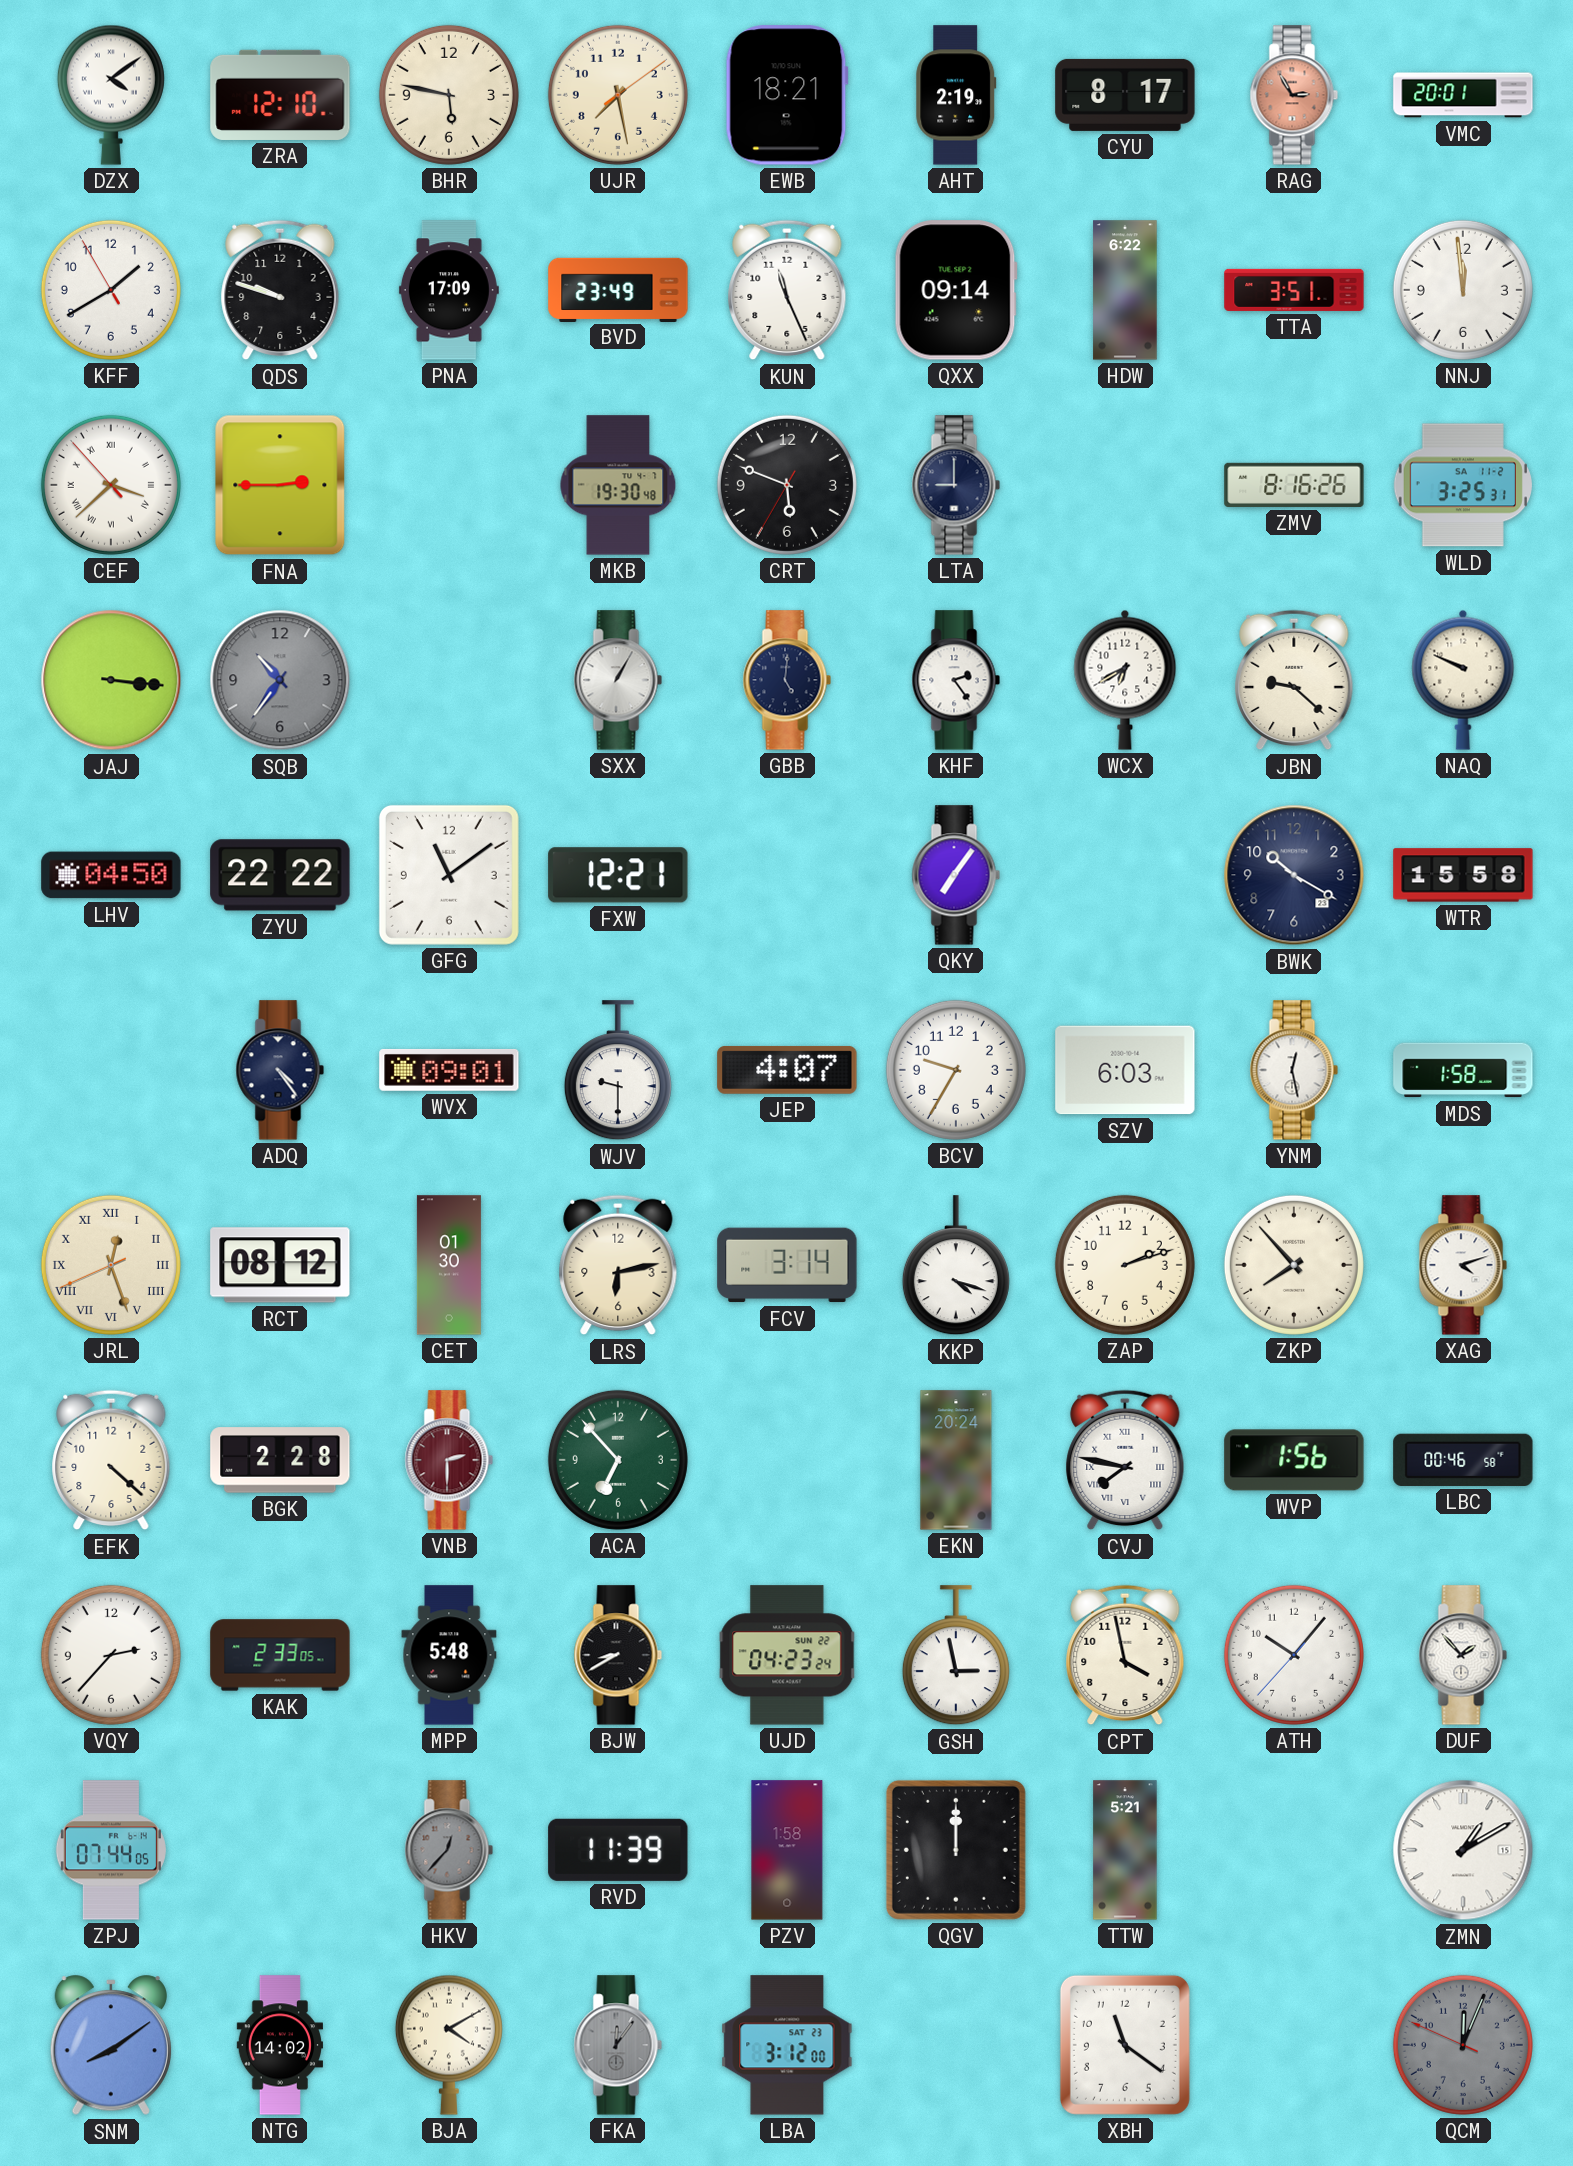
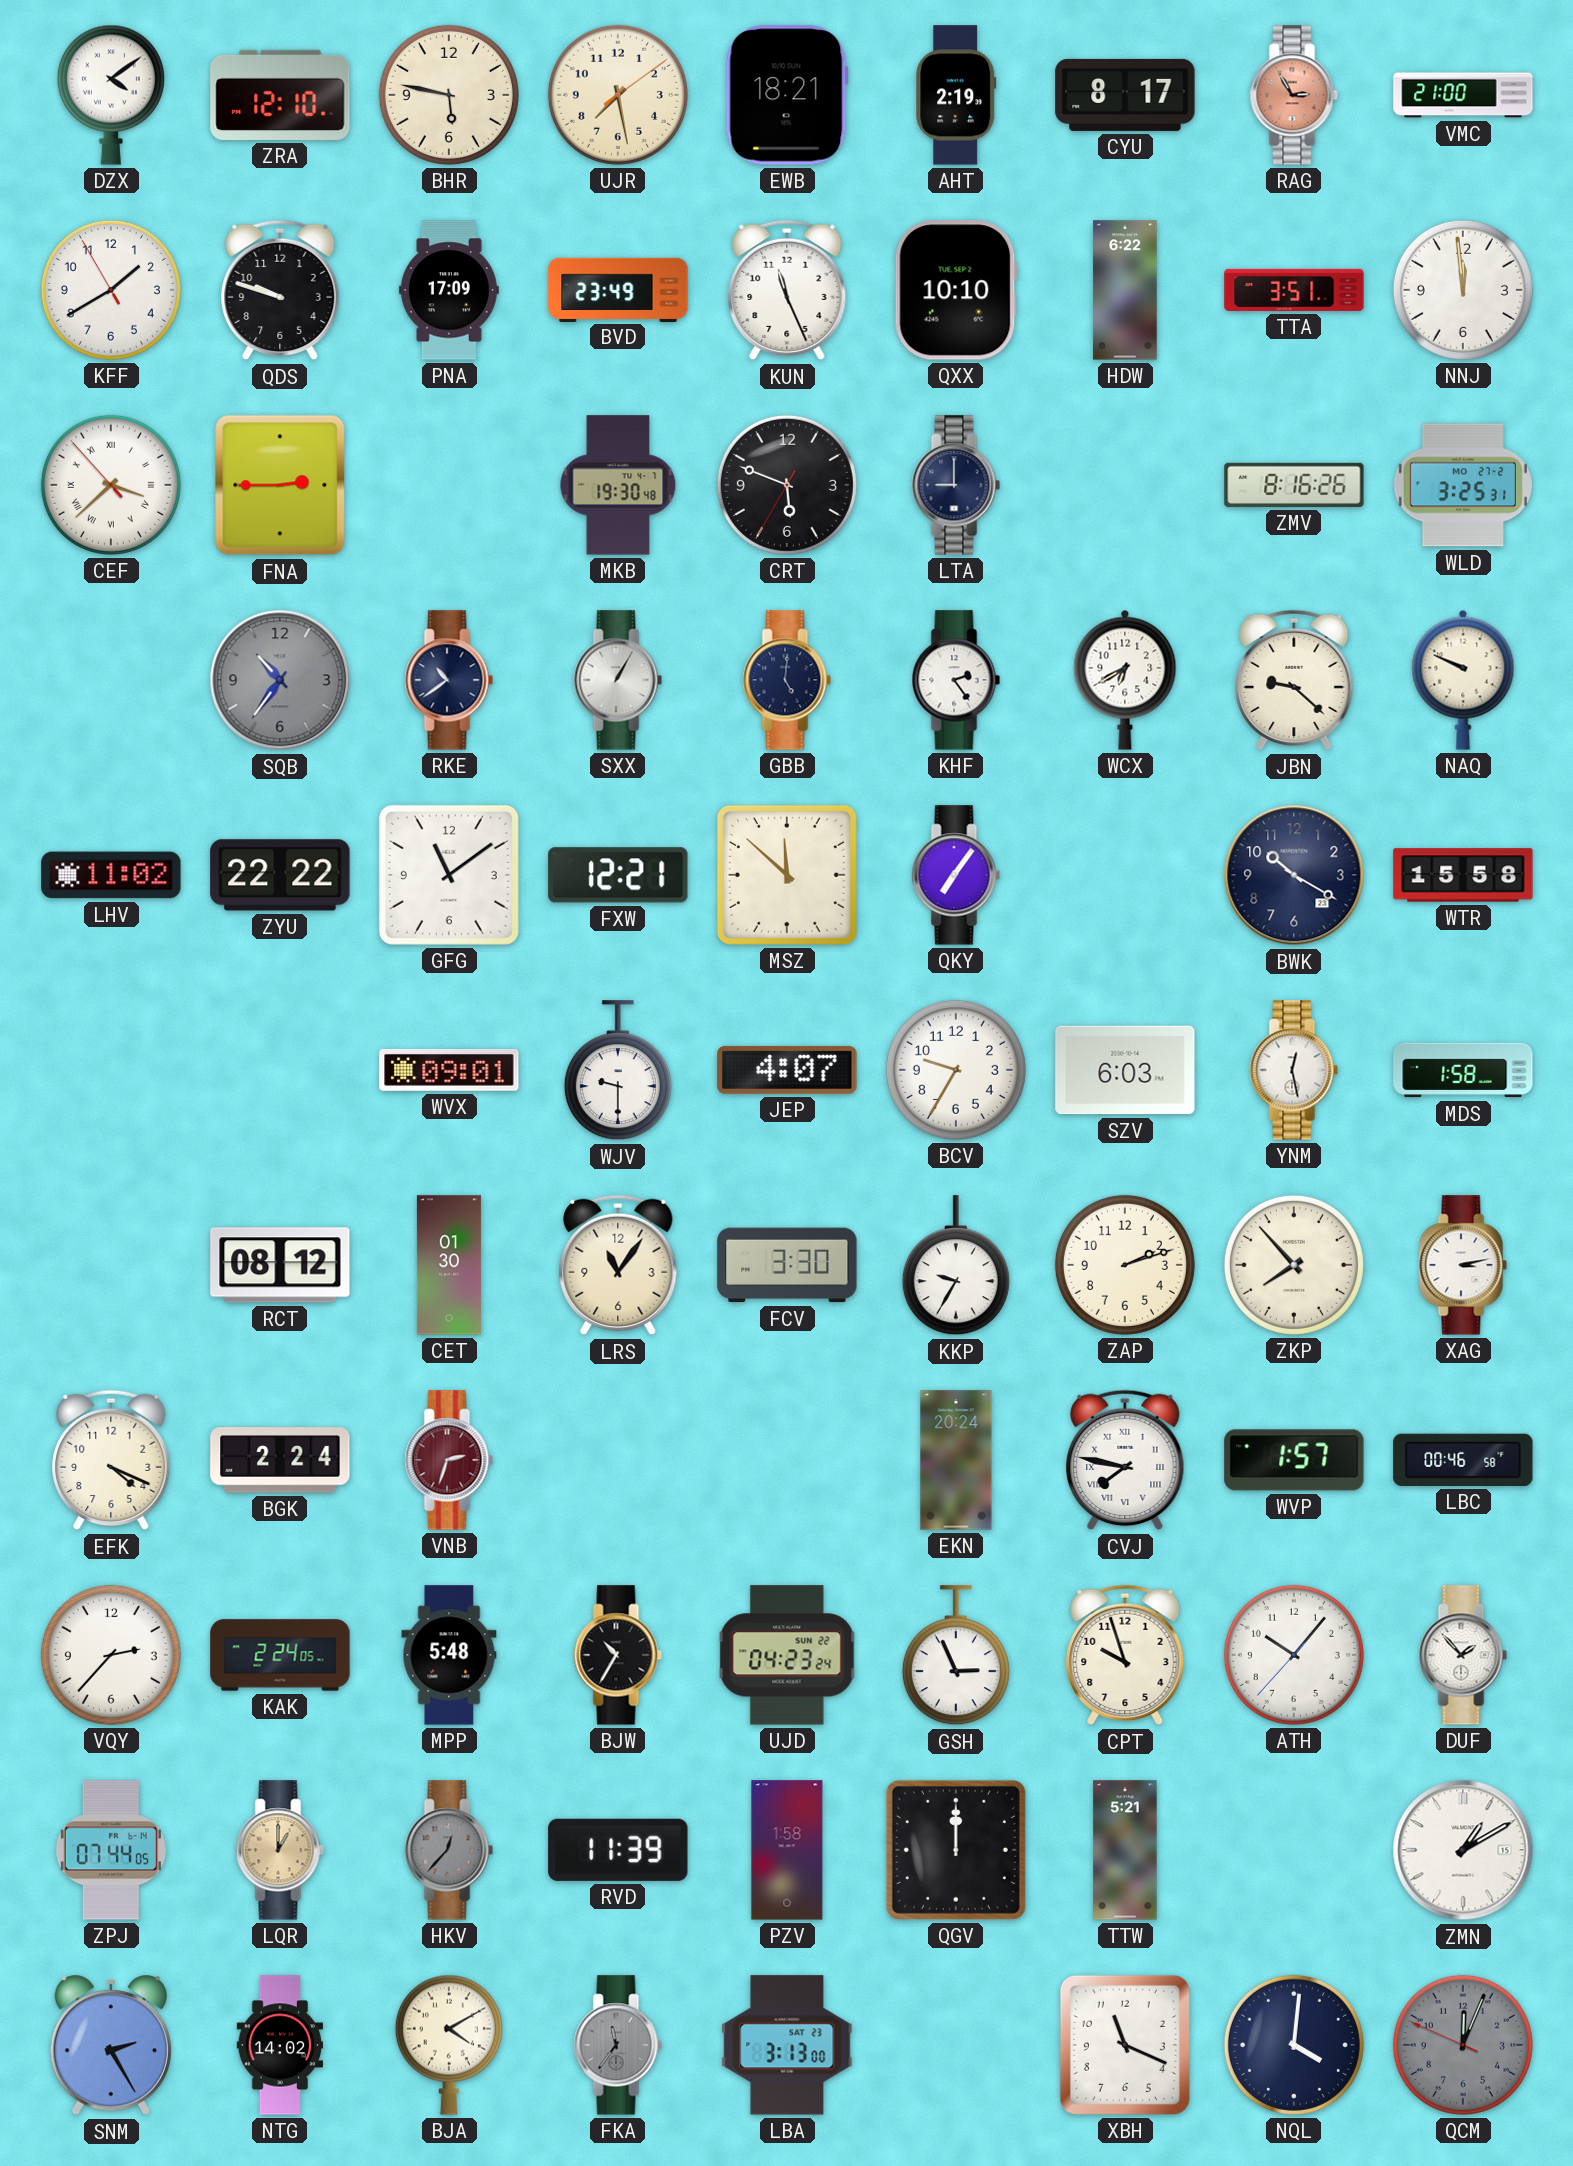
VMC: 20:01 -> 21:00
QXX: 09:14 -> 10:10
WLD date: SA 11-2 -> MO 27-2
JAJ: 3:16 -> none
RKE: none -> 10:39
LHV: 04:50 -> 11:02
MSZ: none -> 11:52
ADQ: 4:24 -> none
JRL: 12:26 -> none
LRS: 6:13 -> 11:06
FCV: 3:14 -> 3:30
KKP: 4:18 -> 9:35
XAG: 4:12 -> 3:13
EFK: 4:22 -> 4:19
BGK: 2:28 -> 2:24
VNB: 2:30 -> 2:33
ACA: 6:53 -> none
WVP: 1:56 -> 1:57
KAK: 2:33 -> 2:24
BJW: 8:40 -> 10:35
GSH: 2:58 -> 2:56
CPT: 3:58 -> 9:57
LQR: none -> 1:00
SNM: 8:09 -> 2:25
FKA: 12:06 -> 11:36
LBA: 3:12 -> 3:13
XBH: 11:21 -> 11:19
NQL: none -> 4:01
